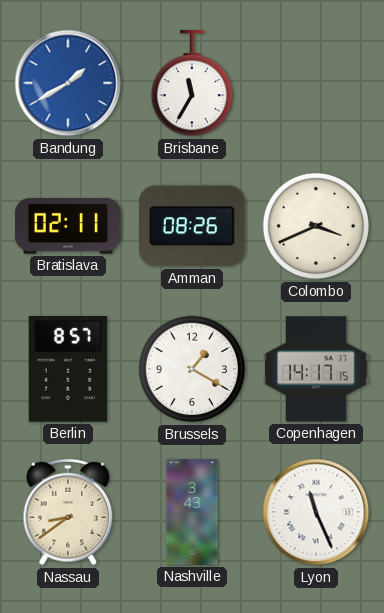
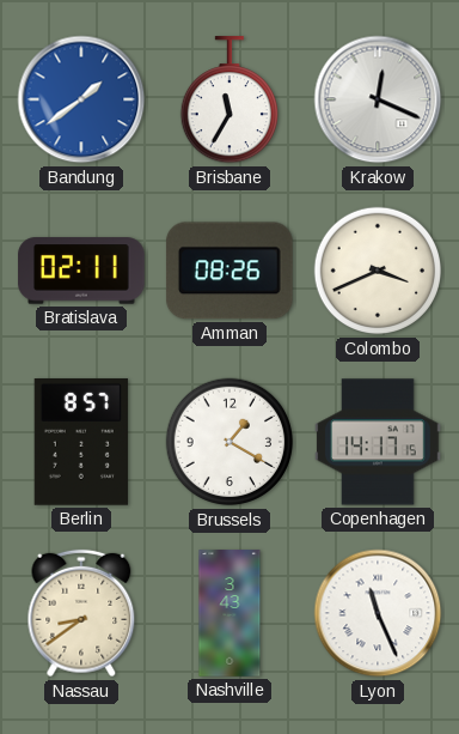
Bandung: 1:40 -> 1:39
Krakow: none -> 12:19
